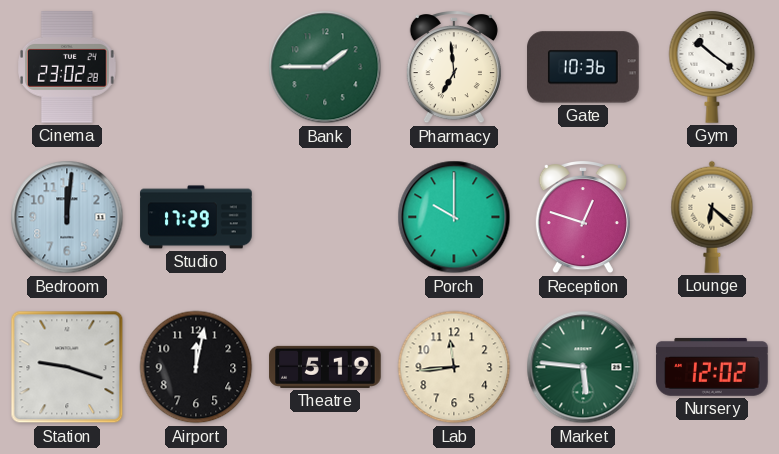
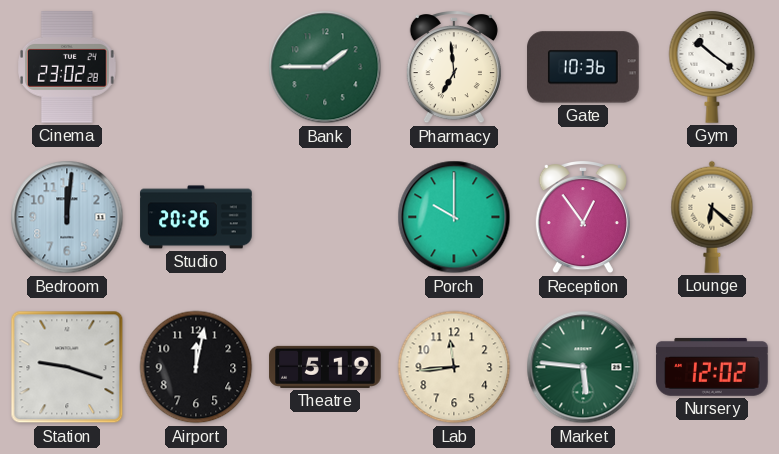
Studio: 17:29 -> 20:26
Reception: 12:48 -> 12:54
